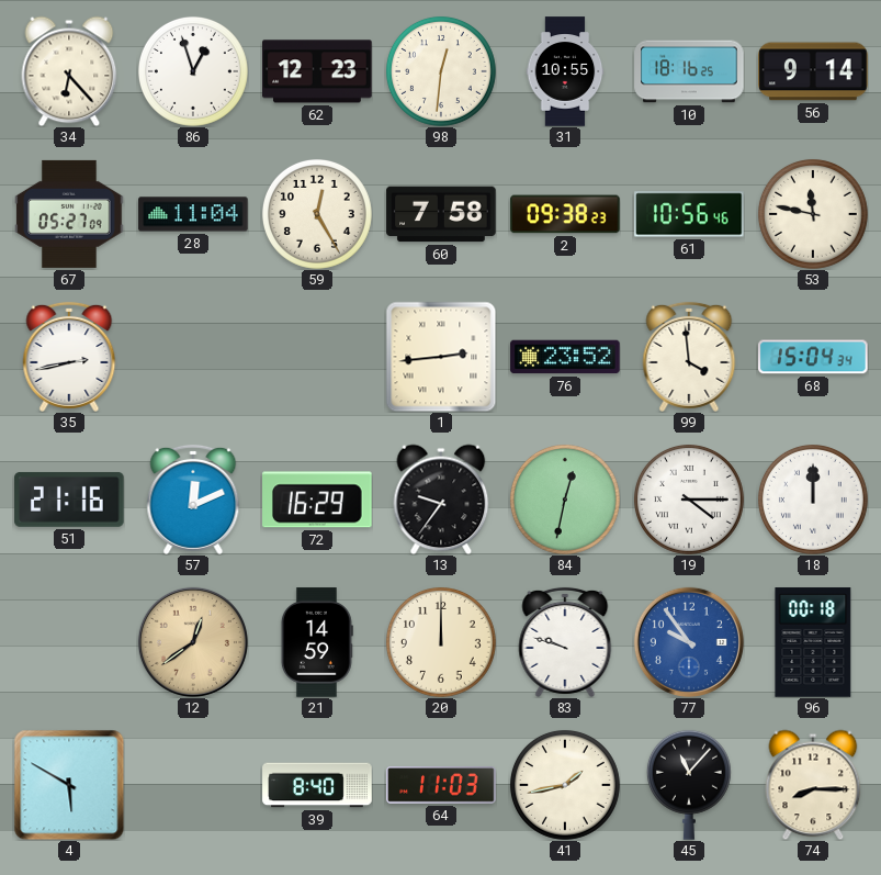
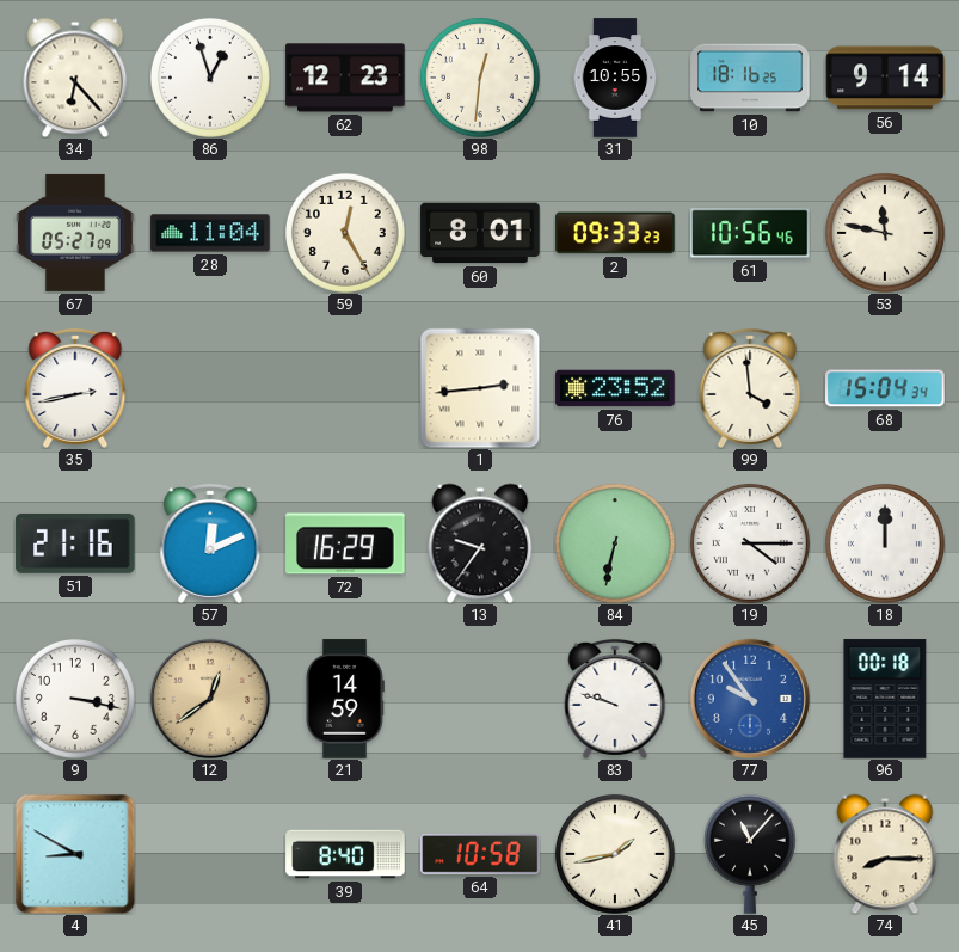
60: 7:58 -> 8:01
2: 09:38 -> 09:33
84: 12:32 -> 6:32
9: none -> 3:17
20: 12:00 -> none
4: 5:50 -> 8:50
64: 11:03 -> 10:58
